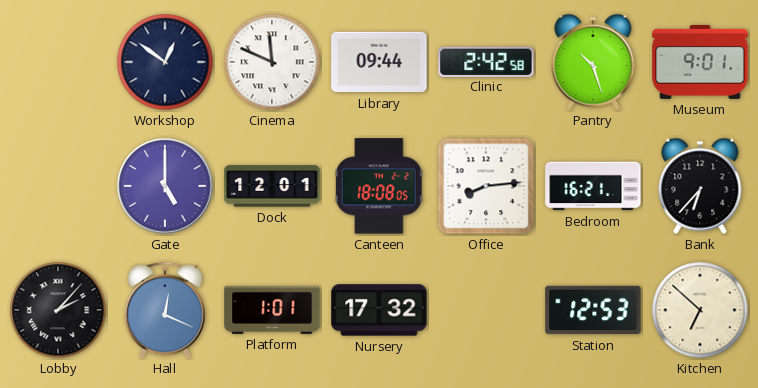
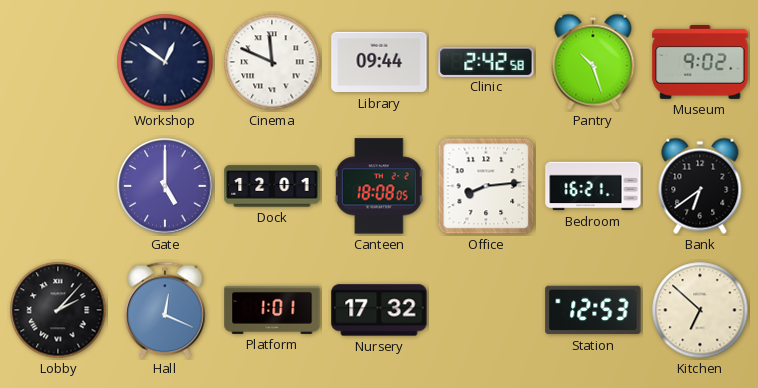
Museum: 9:01 -> 9:02
Bank: 6:37 -> 6:39
